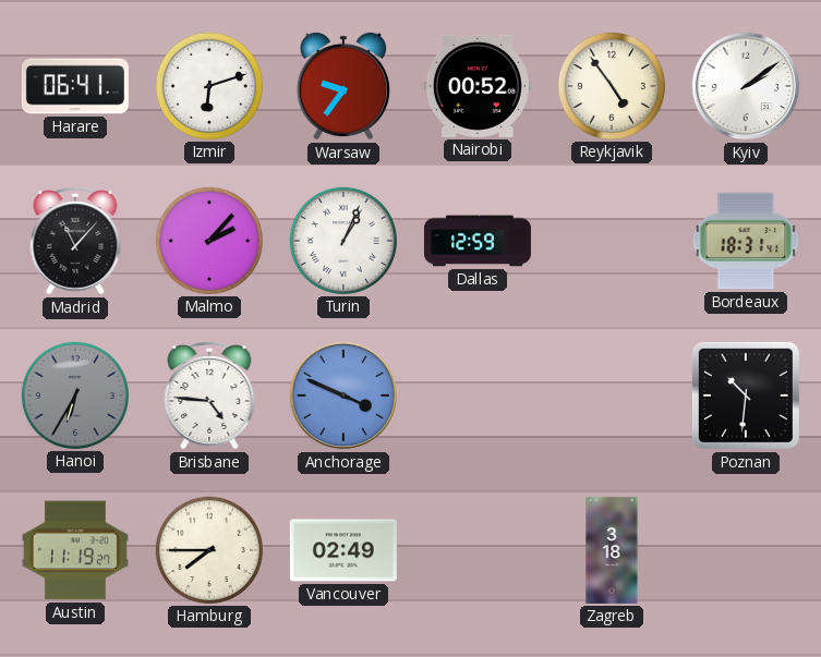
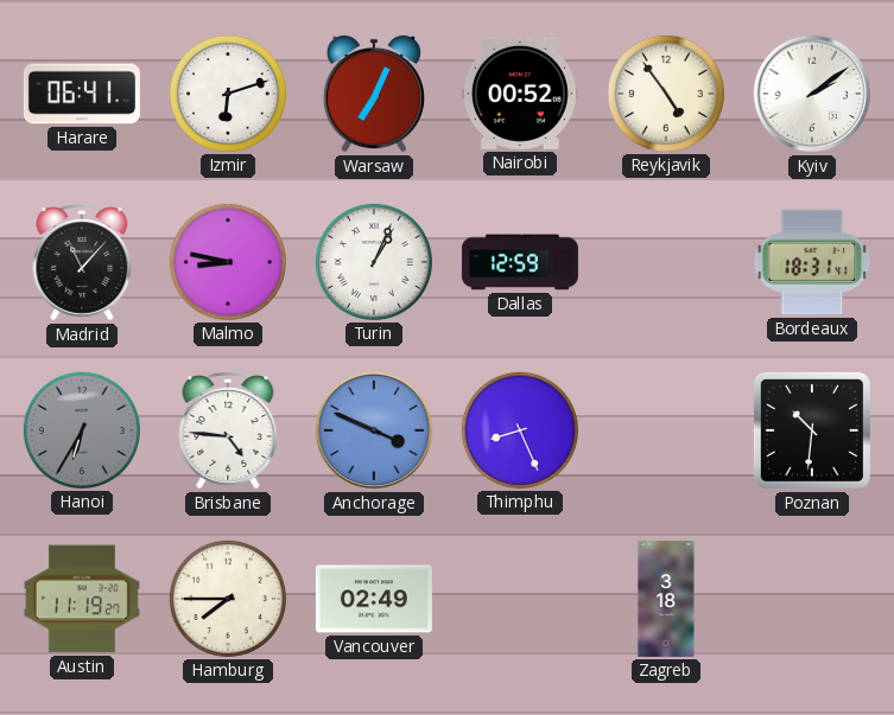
Warsaw: 9:36 -> 7:04
Malmo: 2:07 -> 8:47
Thimphu: none -> 8:26
